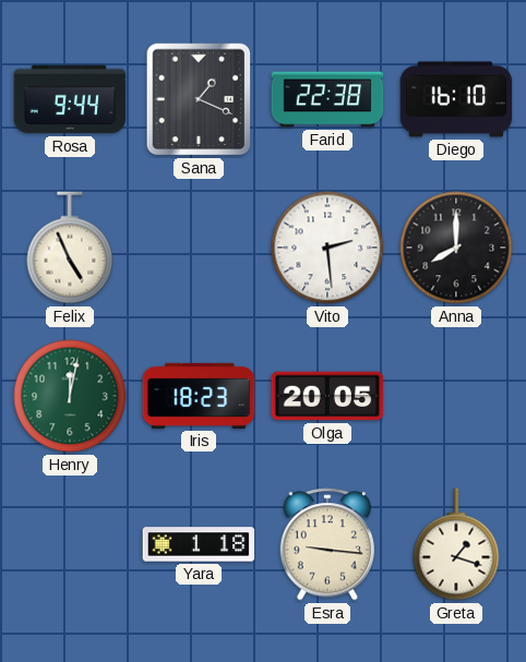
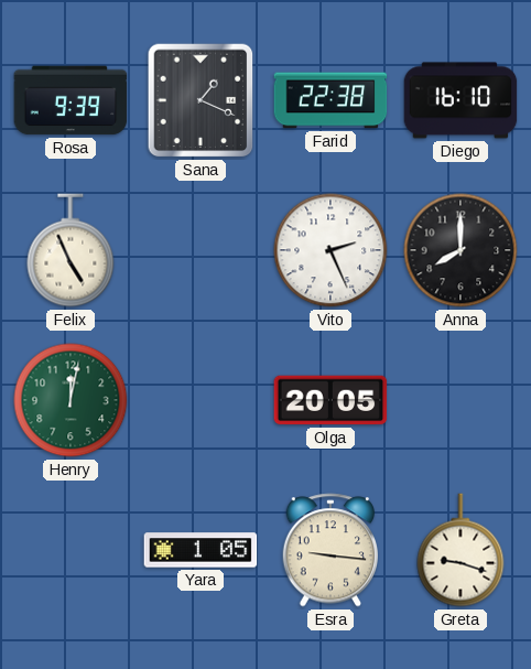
Rosa: 9:44 -> 9:39
Vito: 2:29 -> 2:26
Iris: 18:23 -> none
Yara: 1:18 -> 1:05
Greta: 1:18 -> 9:18
